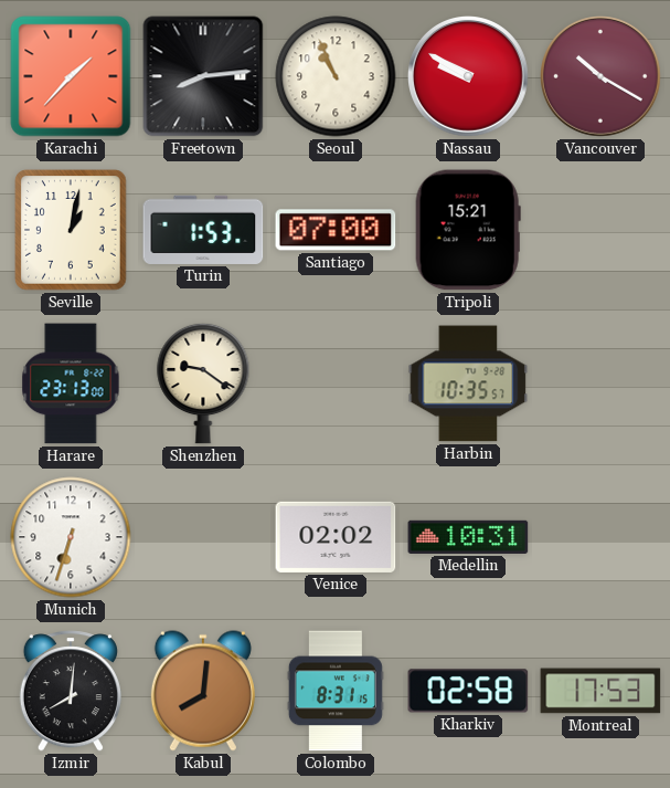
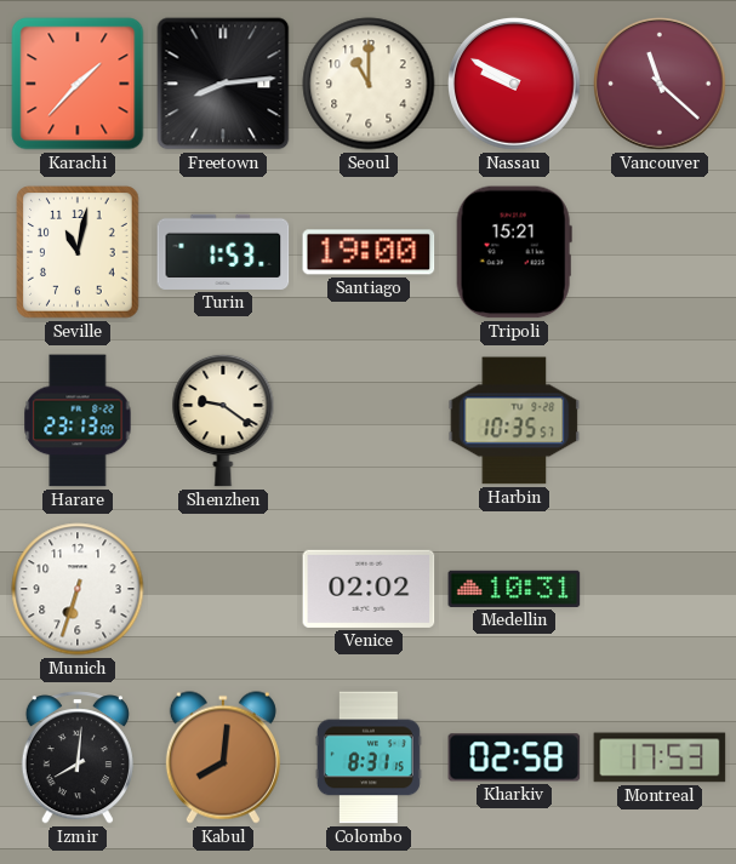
Seoul: 10:56 -> 11:00
Vancouver: 10:20 -> 11:22
Seville: 1:02 -> 11:02
Santiago: 07:00 -> 19:00
